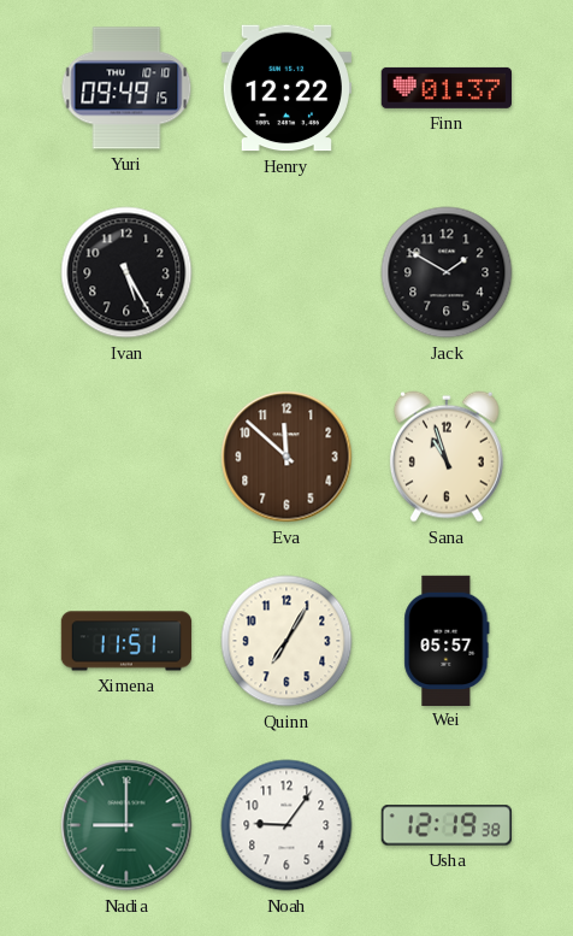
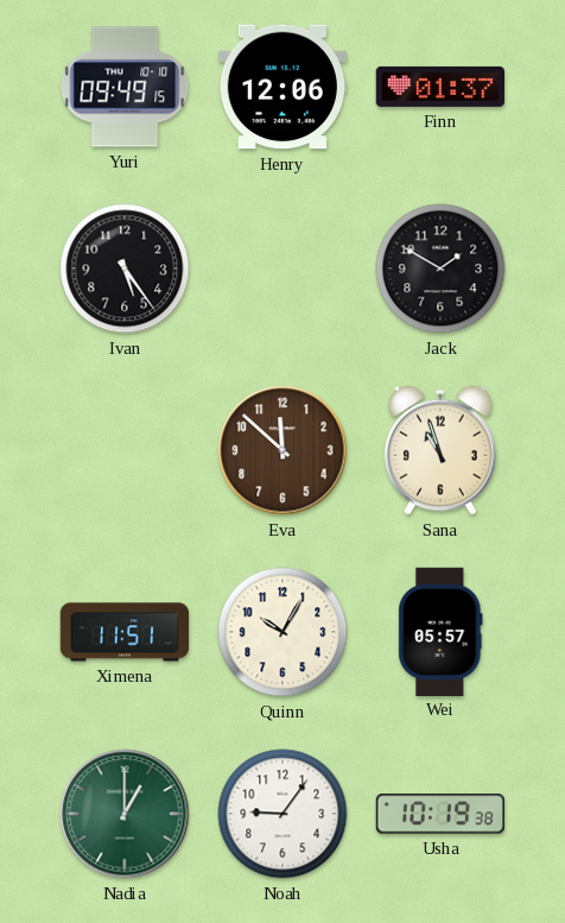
Henry: 12:22 -> 12:06
Ivan: 5:25 -> 5:24
Quinn: 7:05 -> 10:05
Nadia: 9:00 -> 1:00
Usha: 12:19 -> 10:19
